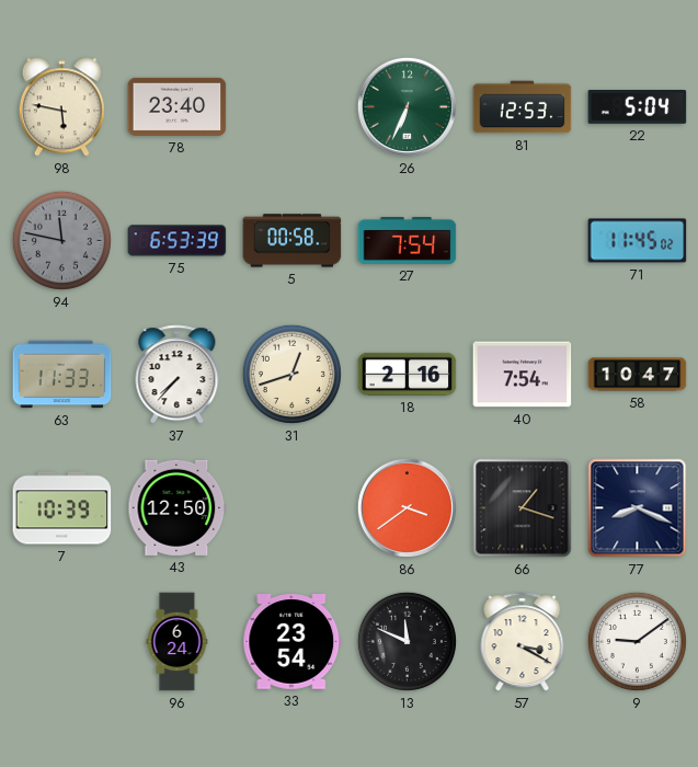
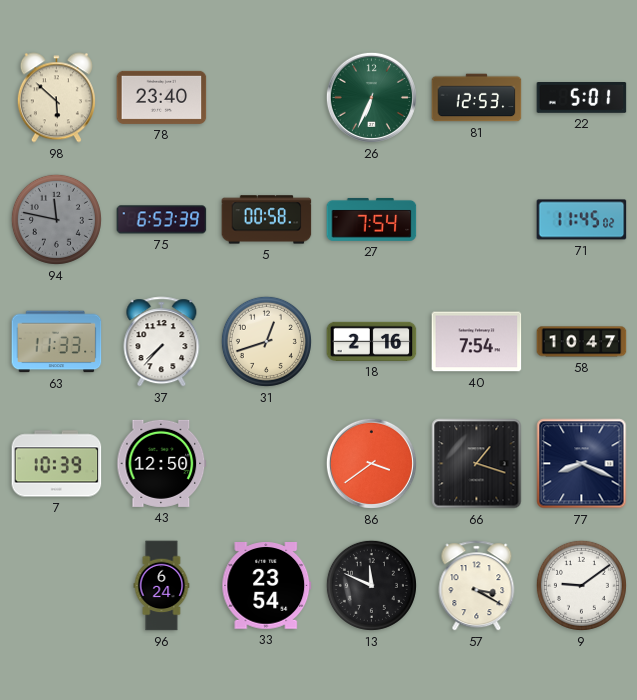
98: 5:47 -> 5:52
22: 5:04 -> 5:01
